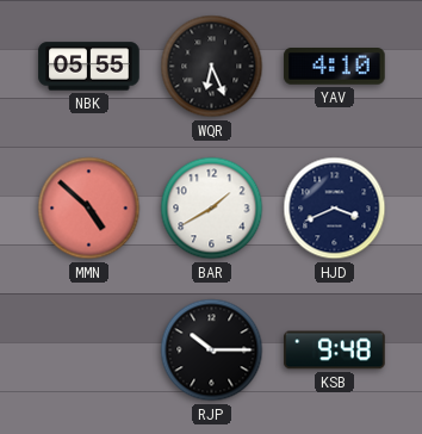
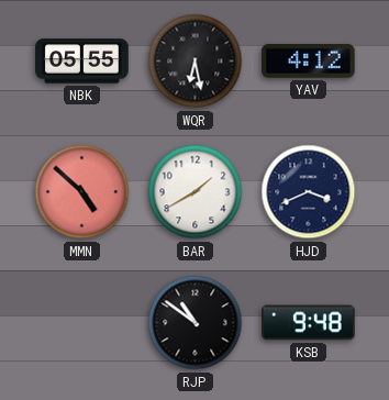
WQR: 6:26 -> 6:28
YAV: 4:10 -> 4:12
RJP: 10:15 -> 10:51
